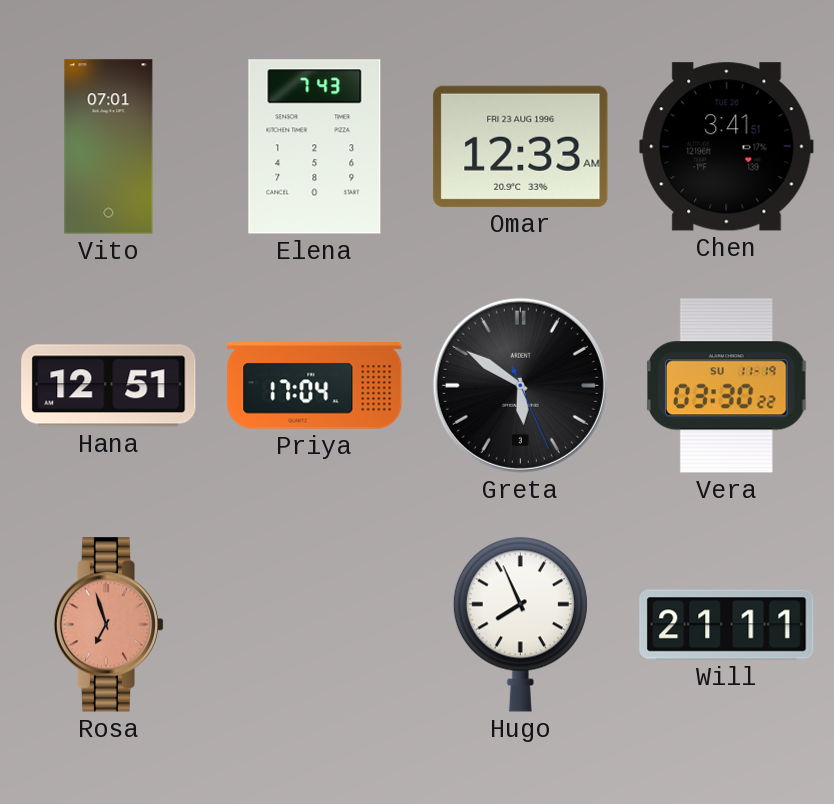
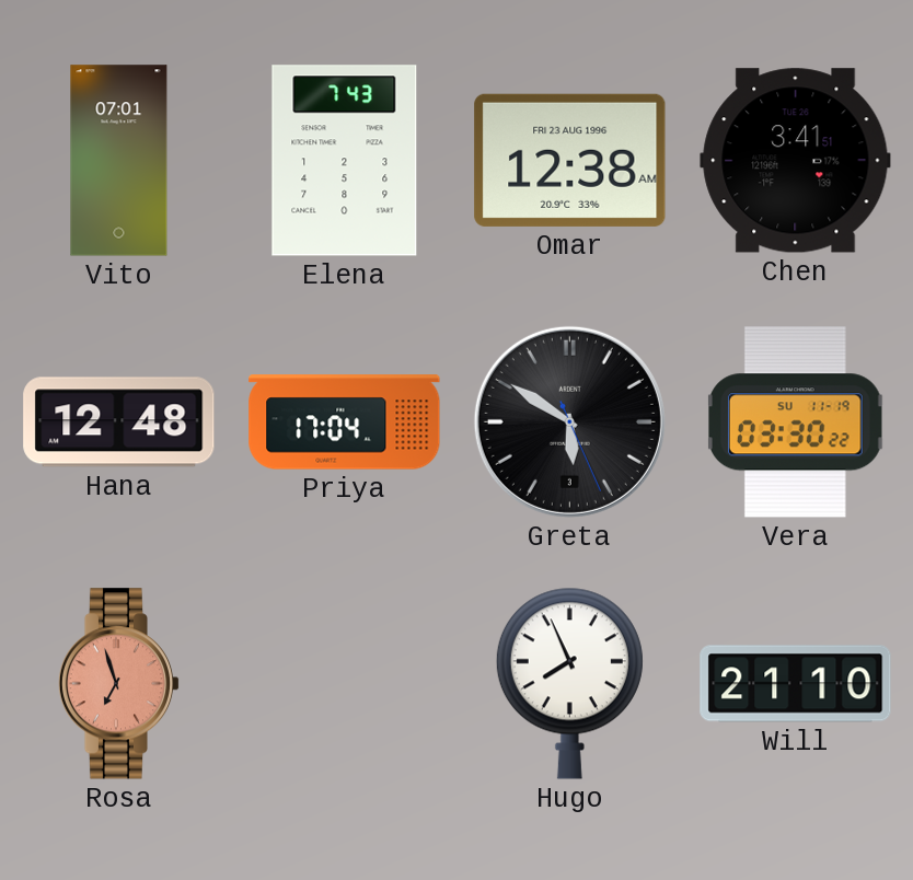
Omar: 12:33 -> 12:38
Hana: 12:51 -> 12:48
Will: 21:11 -> 21:10
